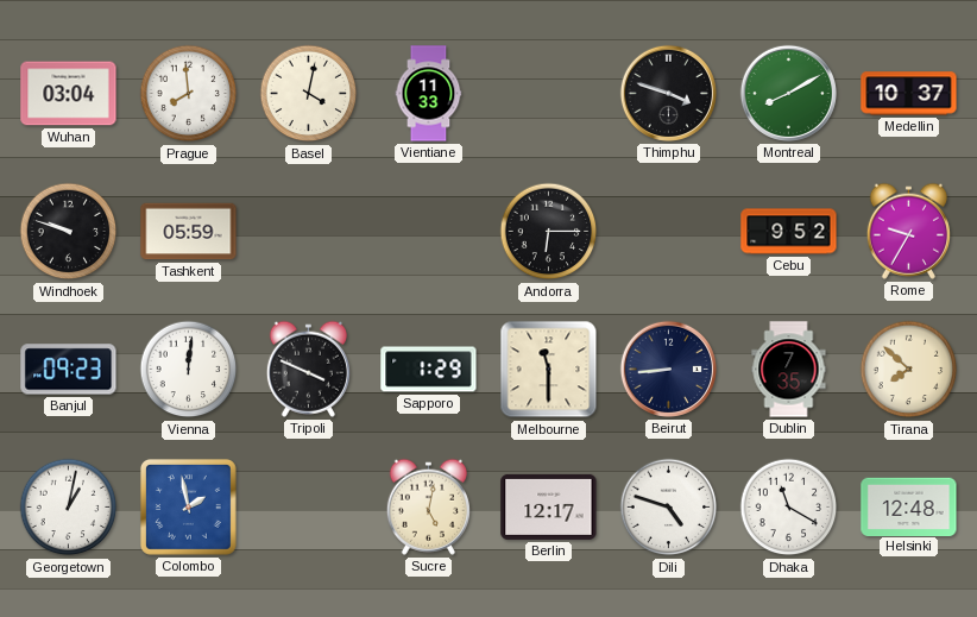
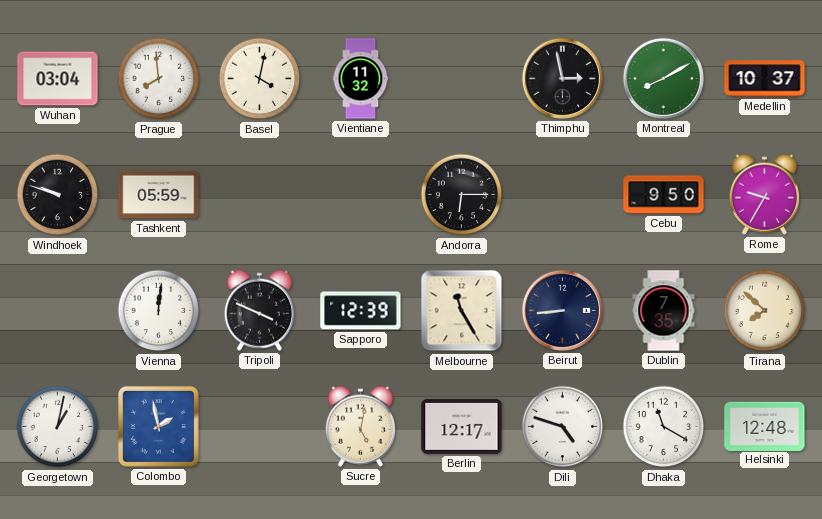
Vientiane: 11:33 -> 11:32
Thimphu: 3:48 -> 2:58
Cebu: 9:52 -> 9:50
Banjul: 09:23 -> none
Sapporo: 1:29 -> 12:39
Melbourne: 11:30 -> 11:25
